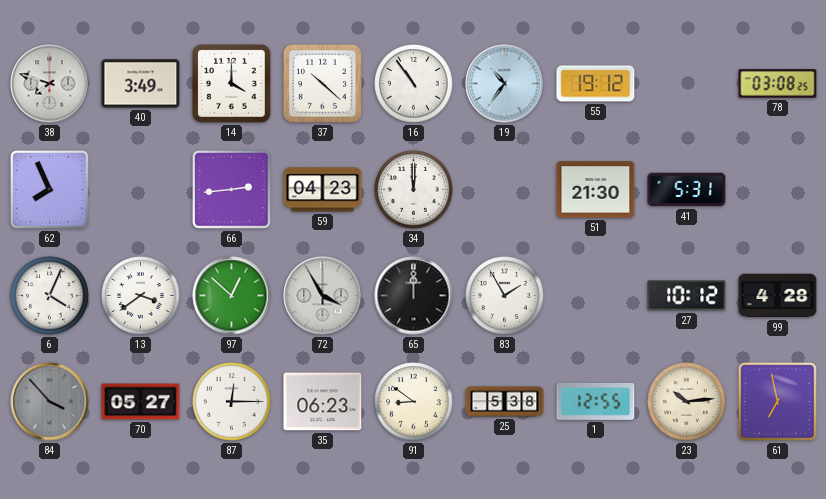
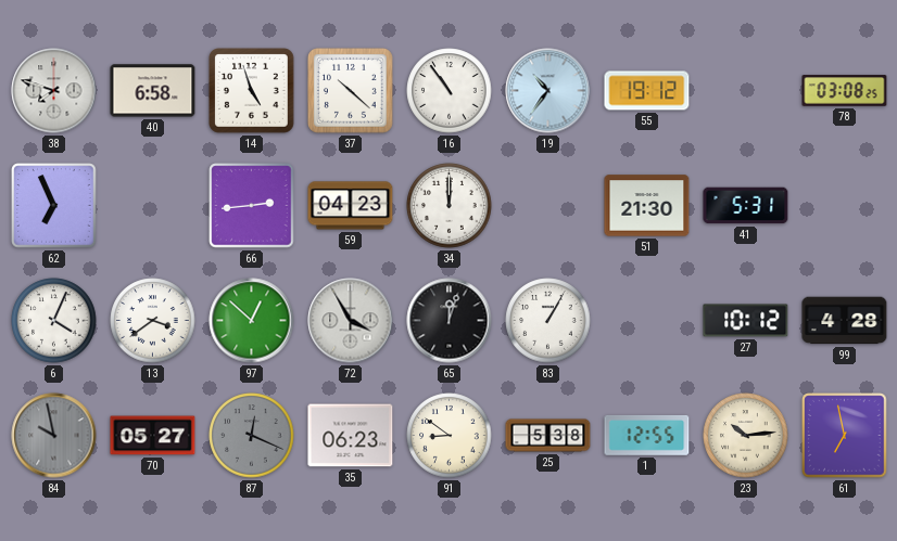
40: 3:49 -> 6:58
14: 4:00 -> 4:57
62: 7:56 -> 6:56
65: 12:00 -> 12:03
83: 1:55 -> 1:05
84: 3:53 -> 9:58
87: 12:15 -> 12:19
87 dial: white -> grey
